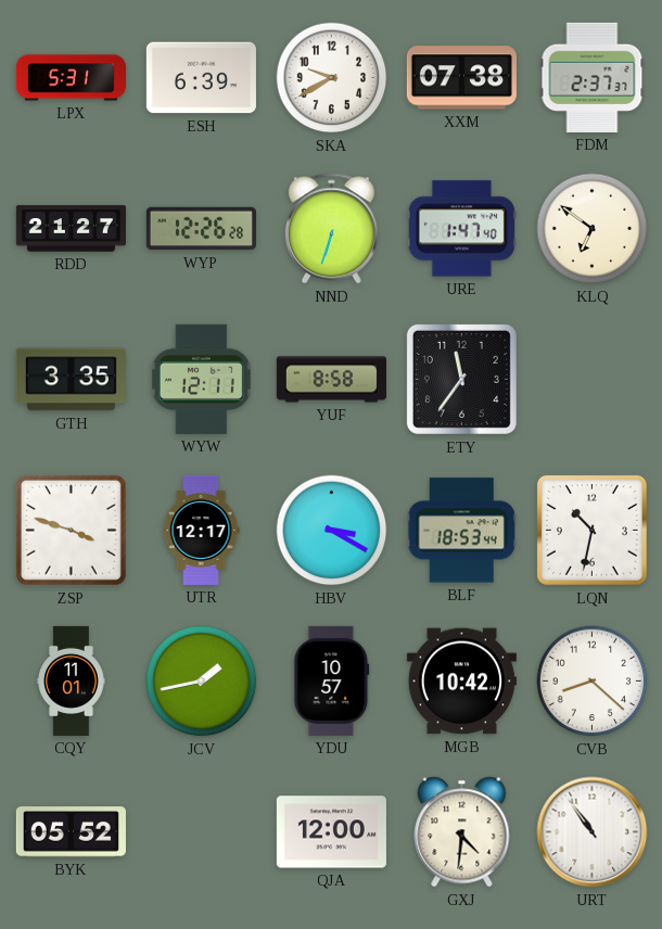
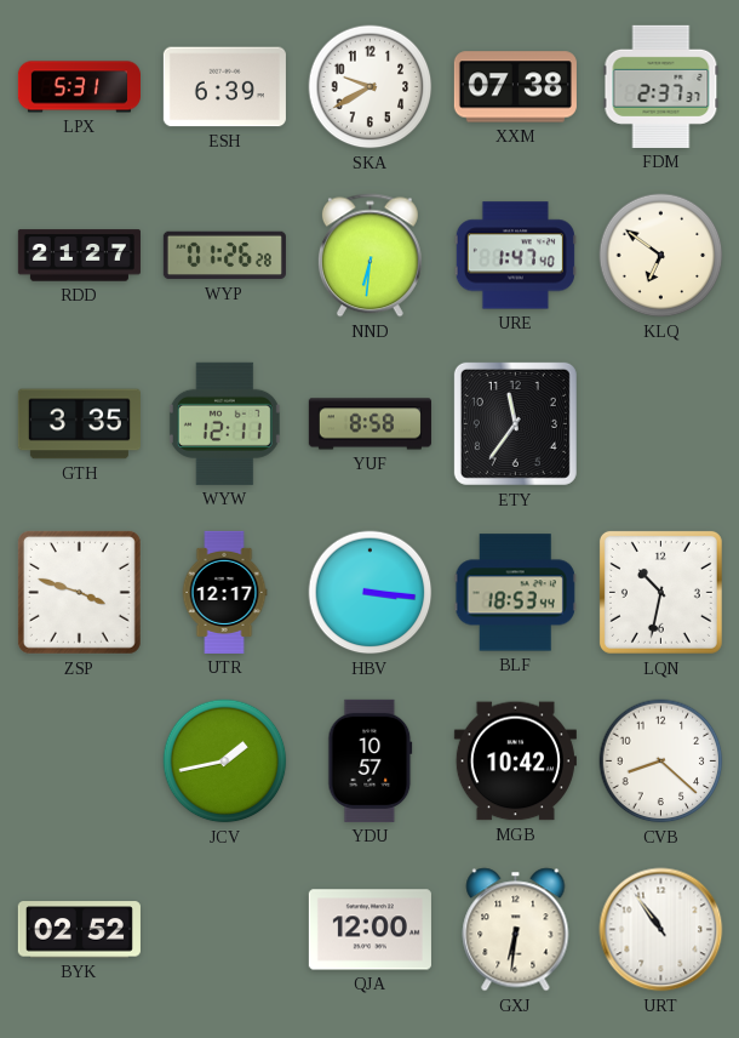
WYP: 12:26 -> 01:26
NND: 6:33 -> 6:31
HBV: 3:20 -> 3:16
CQY: 11:01 -> none
BYK: 05:52 -> 02:52
GXJ: 4:31 -> 6:31
